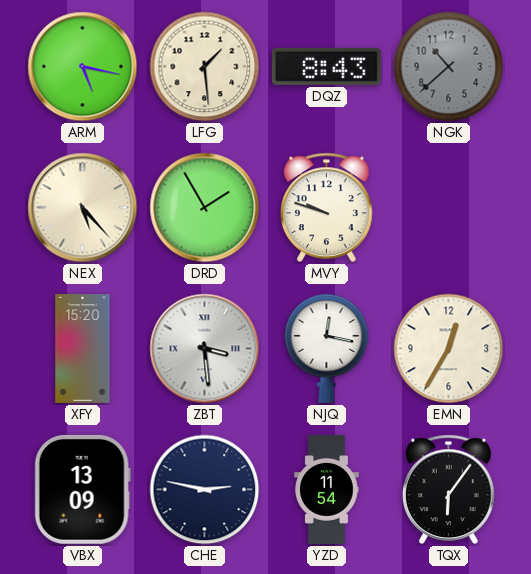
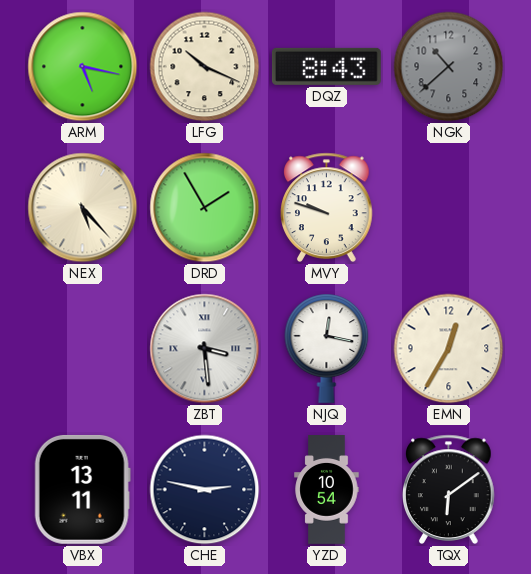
LFG: 1:29 -> 10:19
XFY: 15:20 -> none
VBX: 13:09 -> 13:11
YZD: 11:54 -> 10:54
TQX: 6:06 -> 6:09
